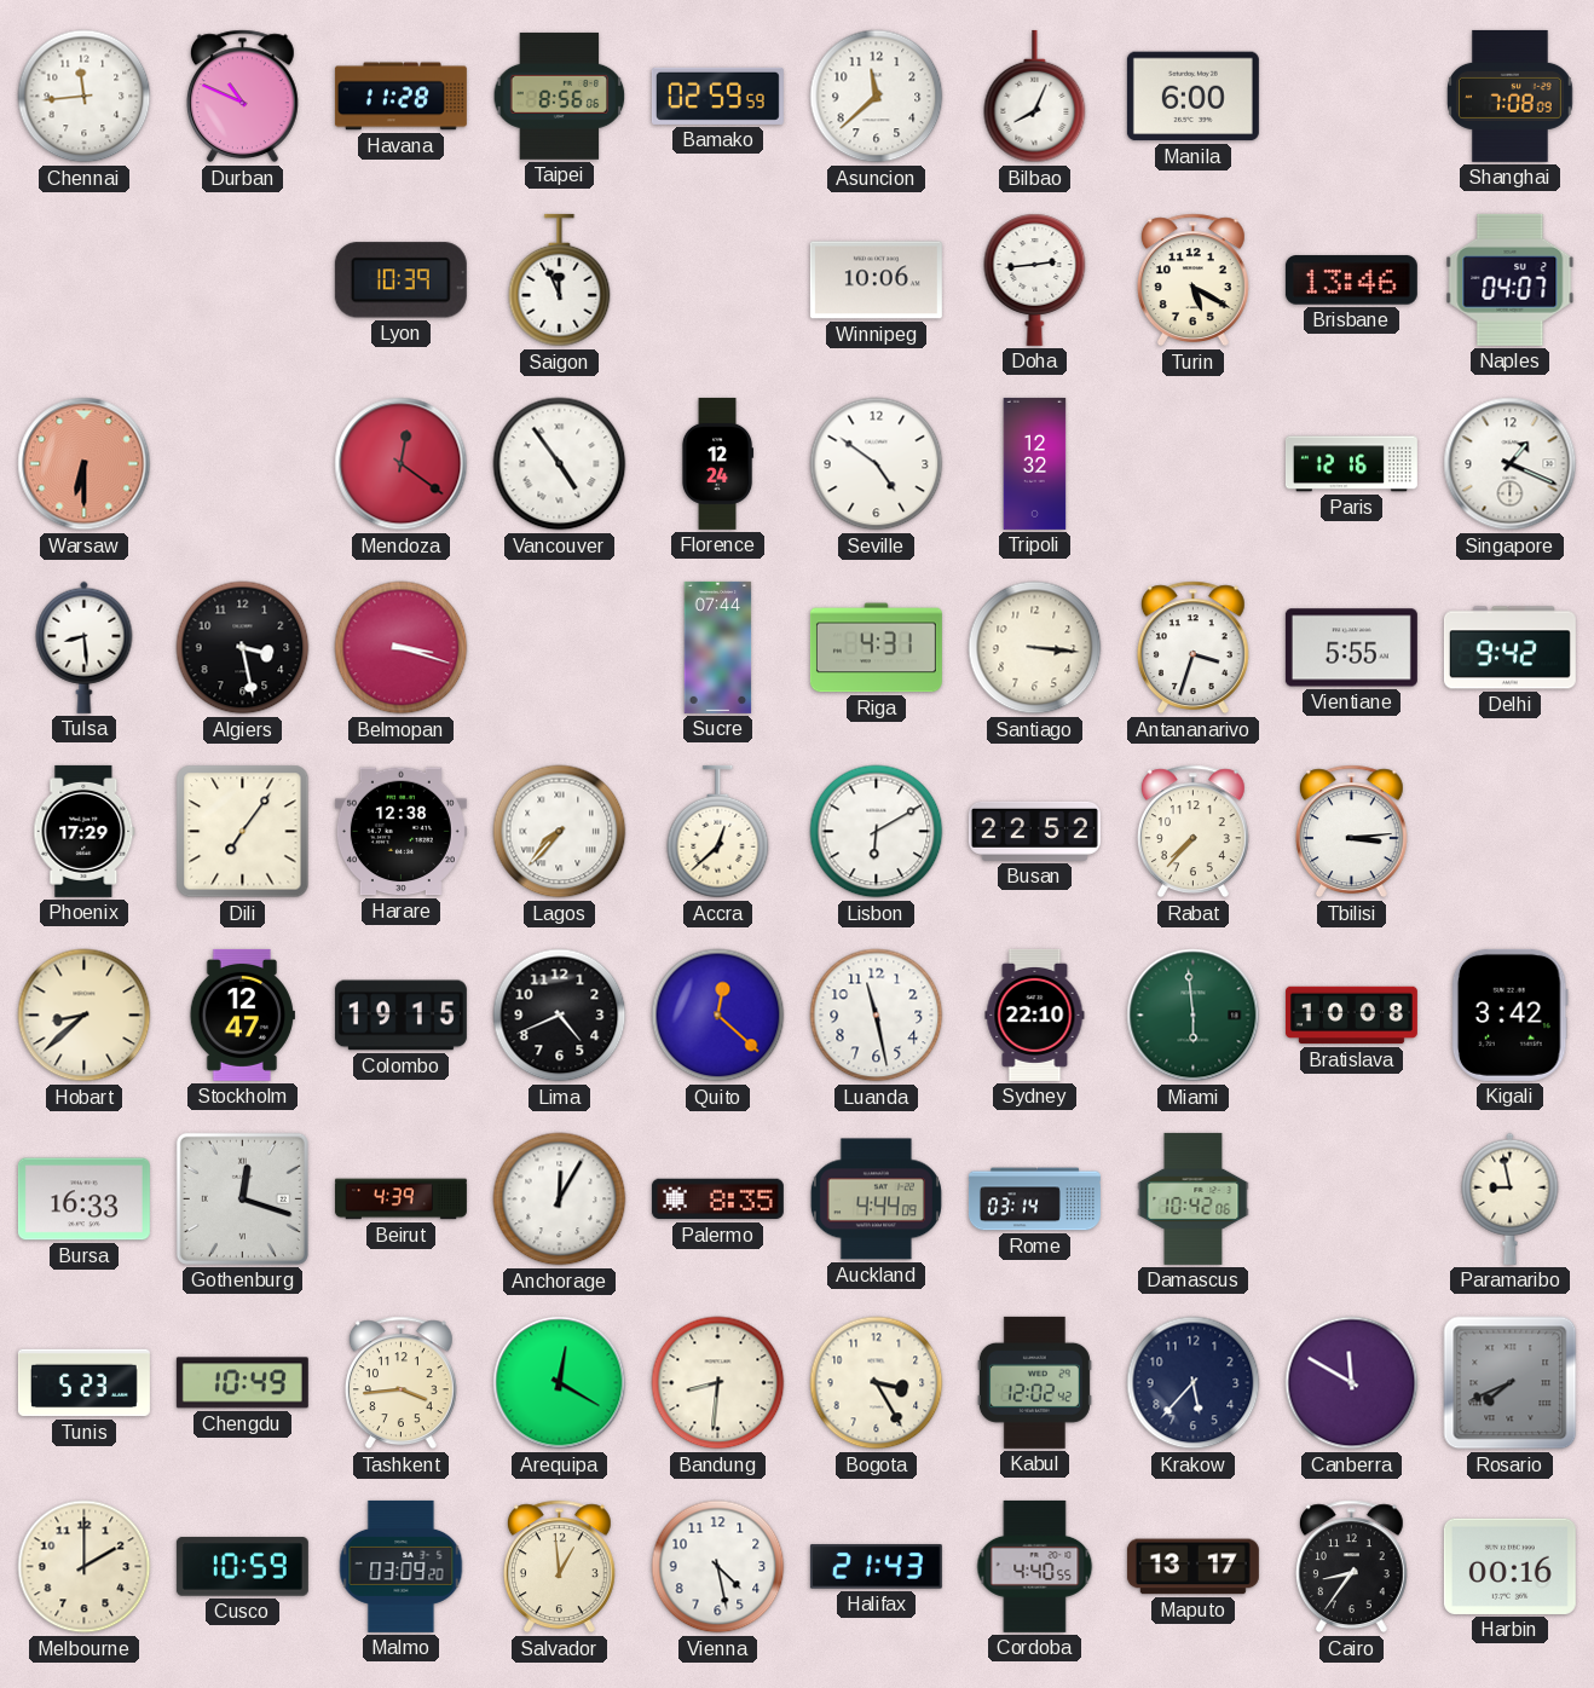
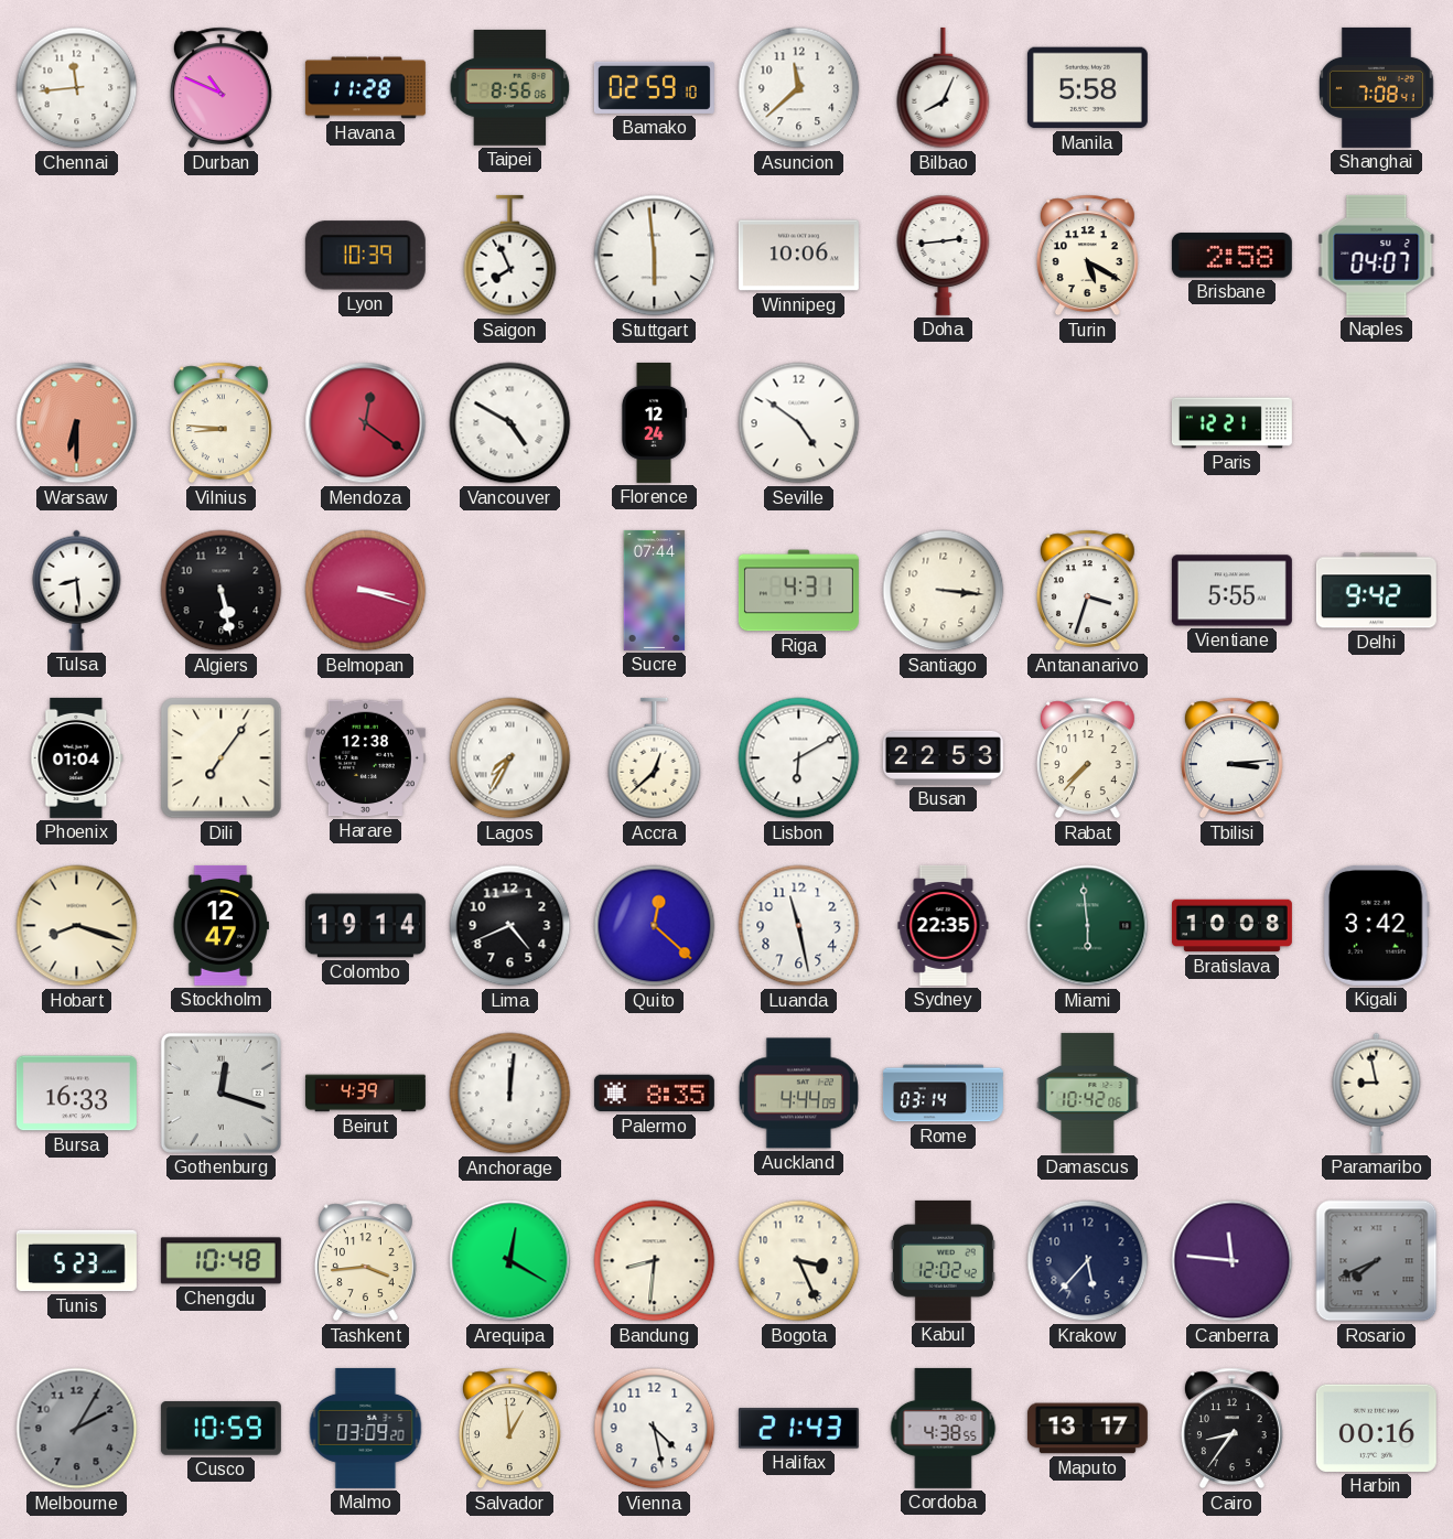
Bamako: 02:59:59 -> 02:59:10
Manila: 6:00 -> 5:58
Shanghai: 7:08:09 -> 7:08:41
Saigon: 11:56 -> 7:56
Stuttgart: none -> 5:59
Brisbane: 13:46 -> 2:58
Vilnius: none -> 8:46
Vancouver: 4:54 -> 4:50
Tripoli: 12:32 -> none
Paris: 12:16 -> 12:21
Singapore: 1:19 -> none
Algiers: 3:28 -> 5:28
Phoenix: 17:29 -> 01:04
Lagos: 7:37 -> 7:35
Busan: 22:52 -> 22:53
Hobart: 8:38 -> 8:18
Colombo: 19:15 -> 19:14
Sydney: 22:10 -> 22:35
Anchorage: 12:05 -> 12:01
Chengdu: 10:49 -> 10:48
Bogota: 3:25 -> 3:26
Canberra: 11:50 -> 11:46
Melbourne: 2:00 -> 2:05
Melbourne dial: cream -> grey
Cordoba: 4:40 -> 4:38
